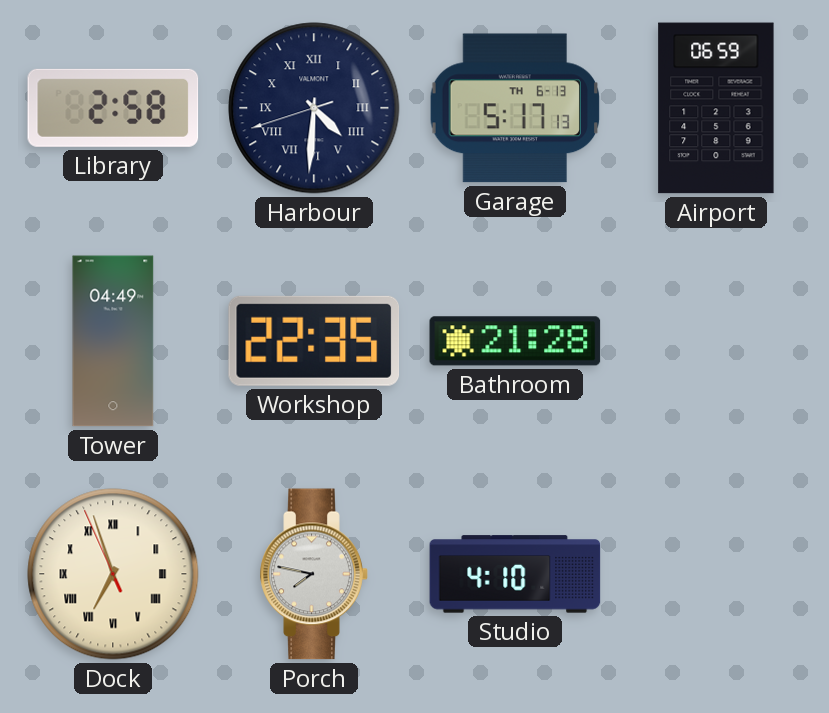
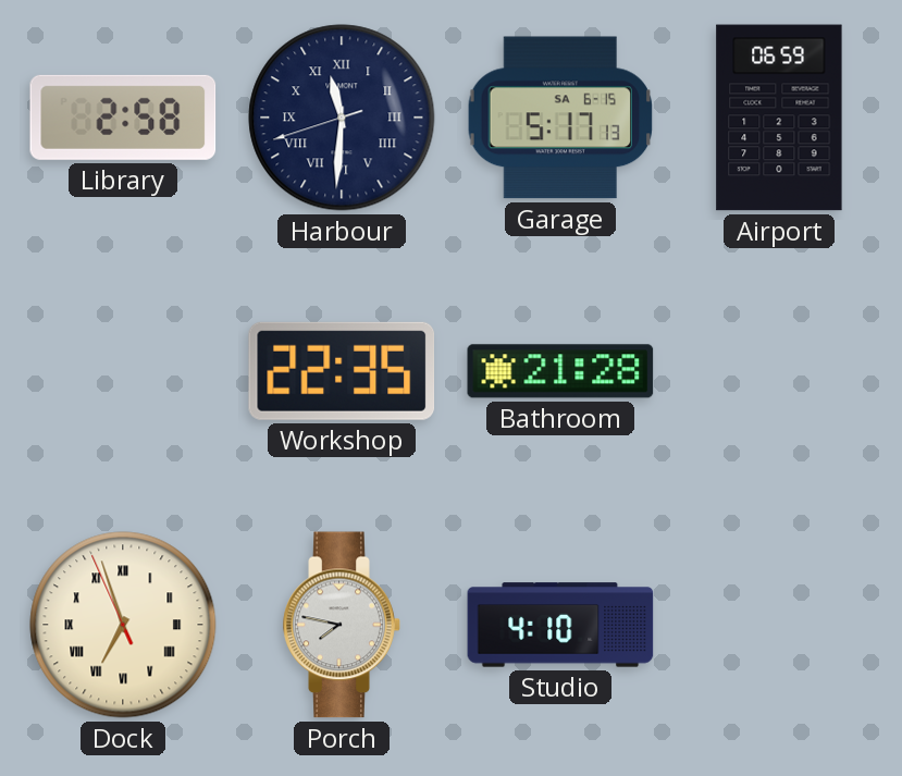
Harbour: 4:30 -> 11:30
Garage date: TH 6-13 -> SA 6-15
Tower: 04:49 -> none
